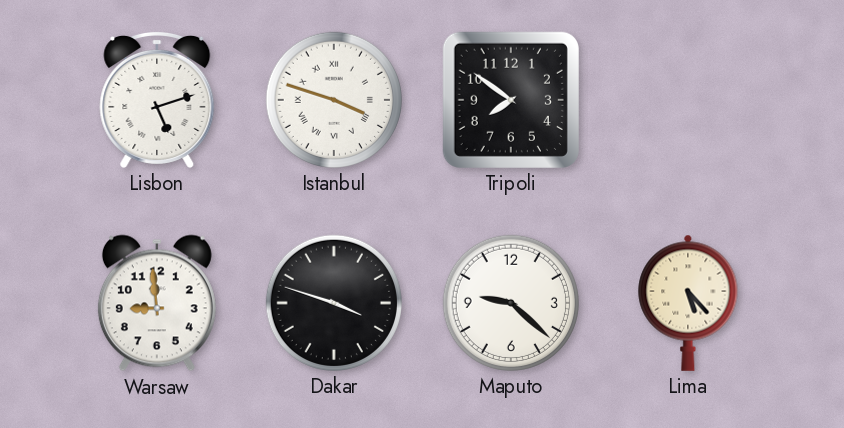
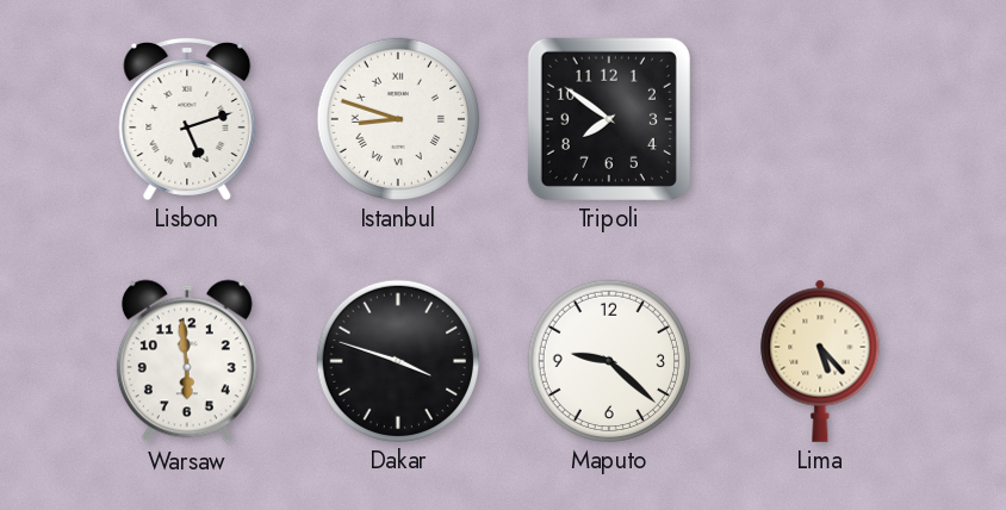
Istanbul: 3:48 -> 8:48
Warsaw: 8:59 -> 5:59
